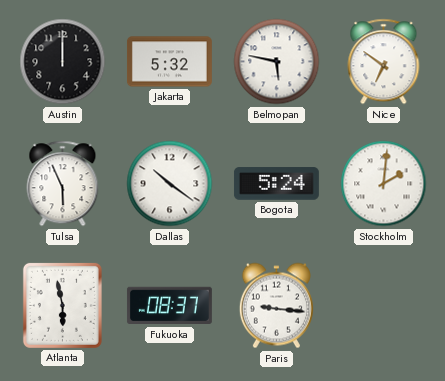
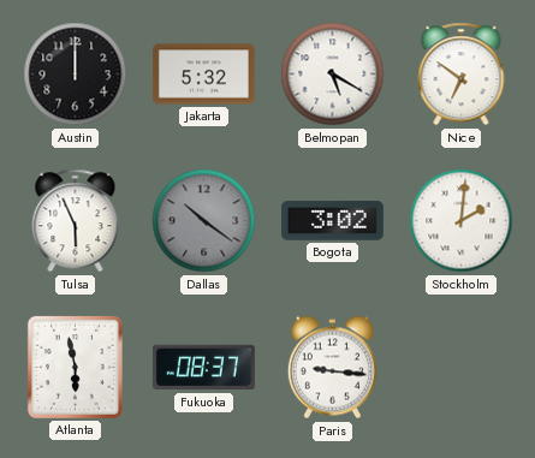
Belmopan: 5:47 -> 5:20
Dallas dial: white -> grey
Bogota: 5:24 -> 3:02
